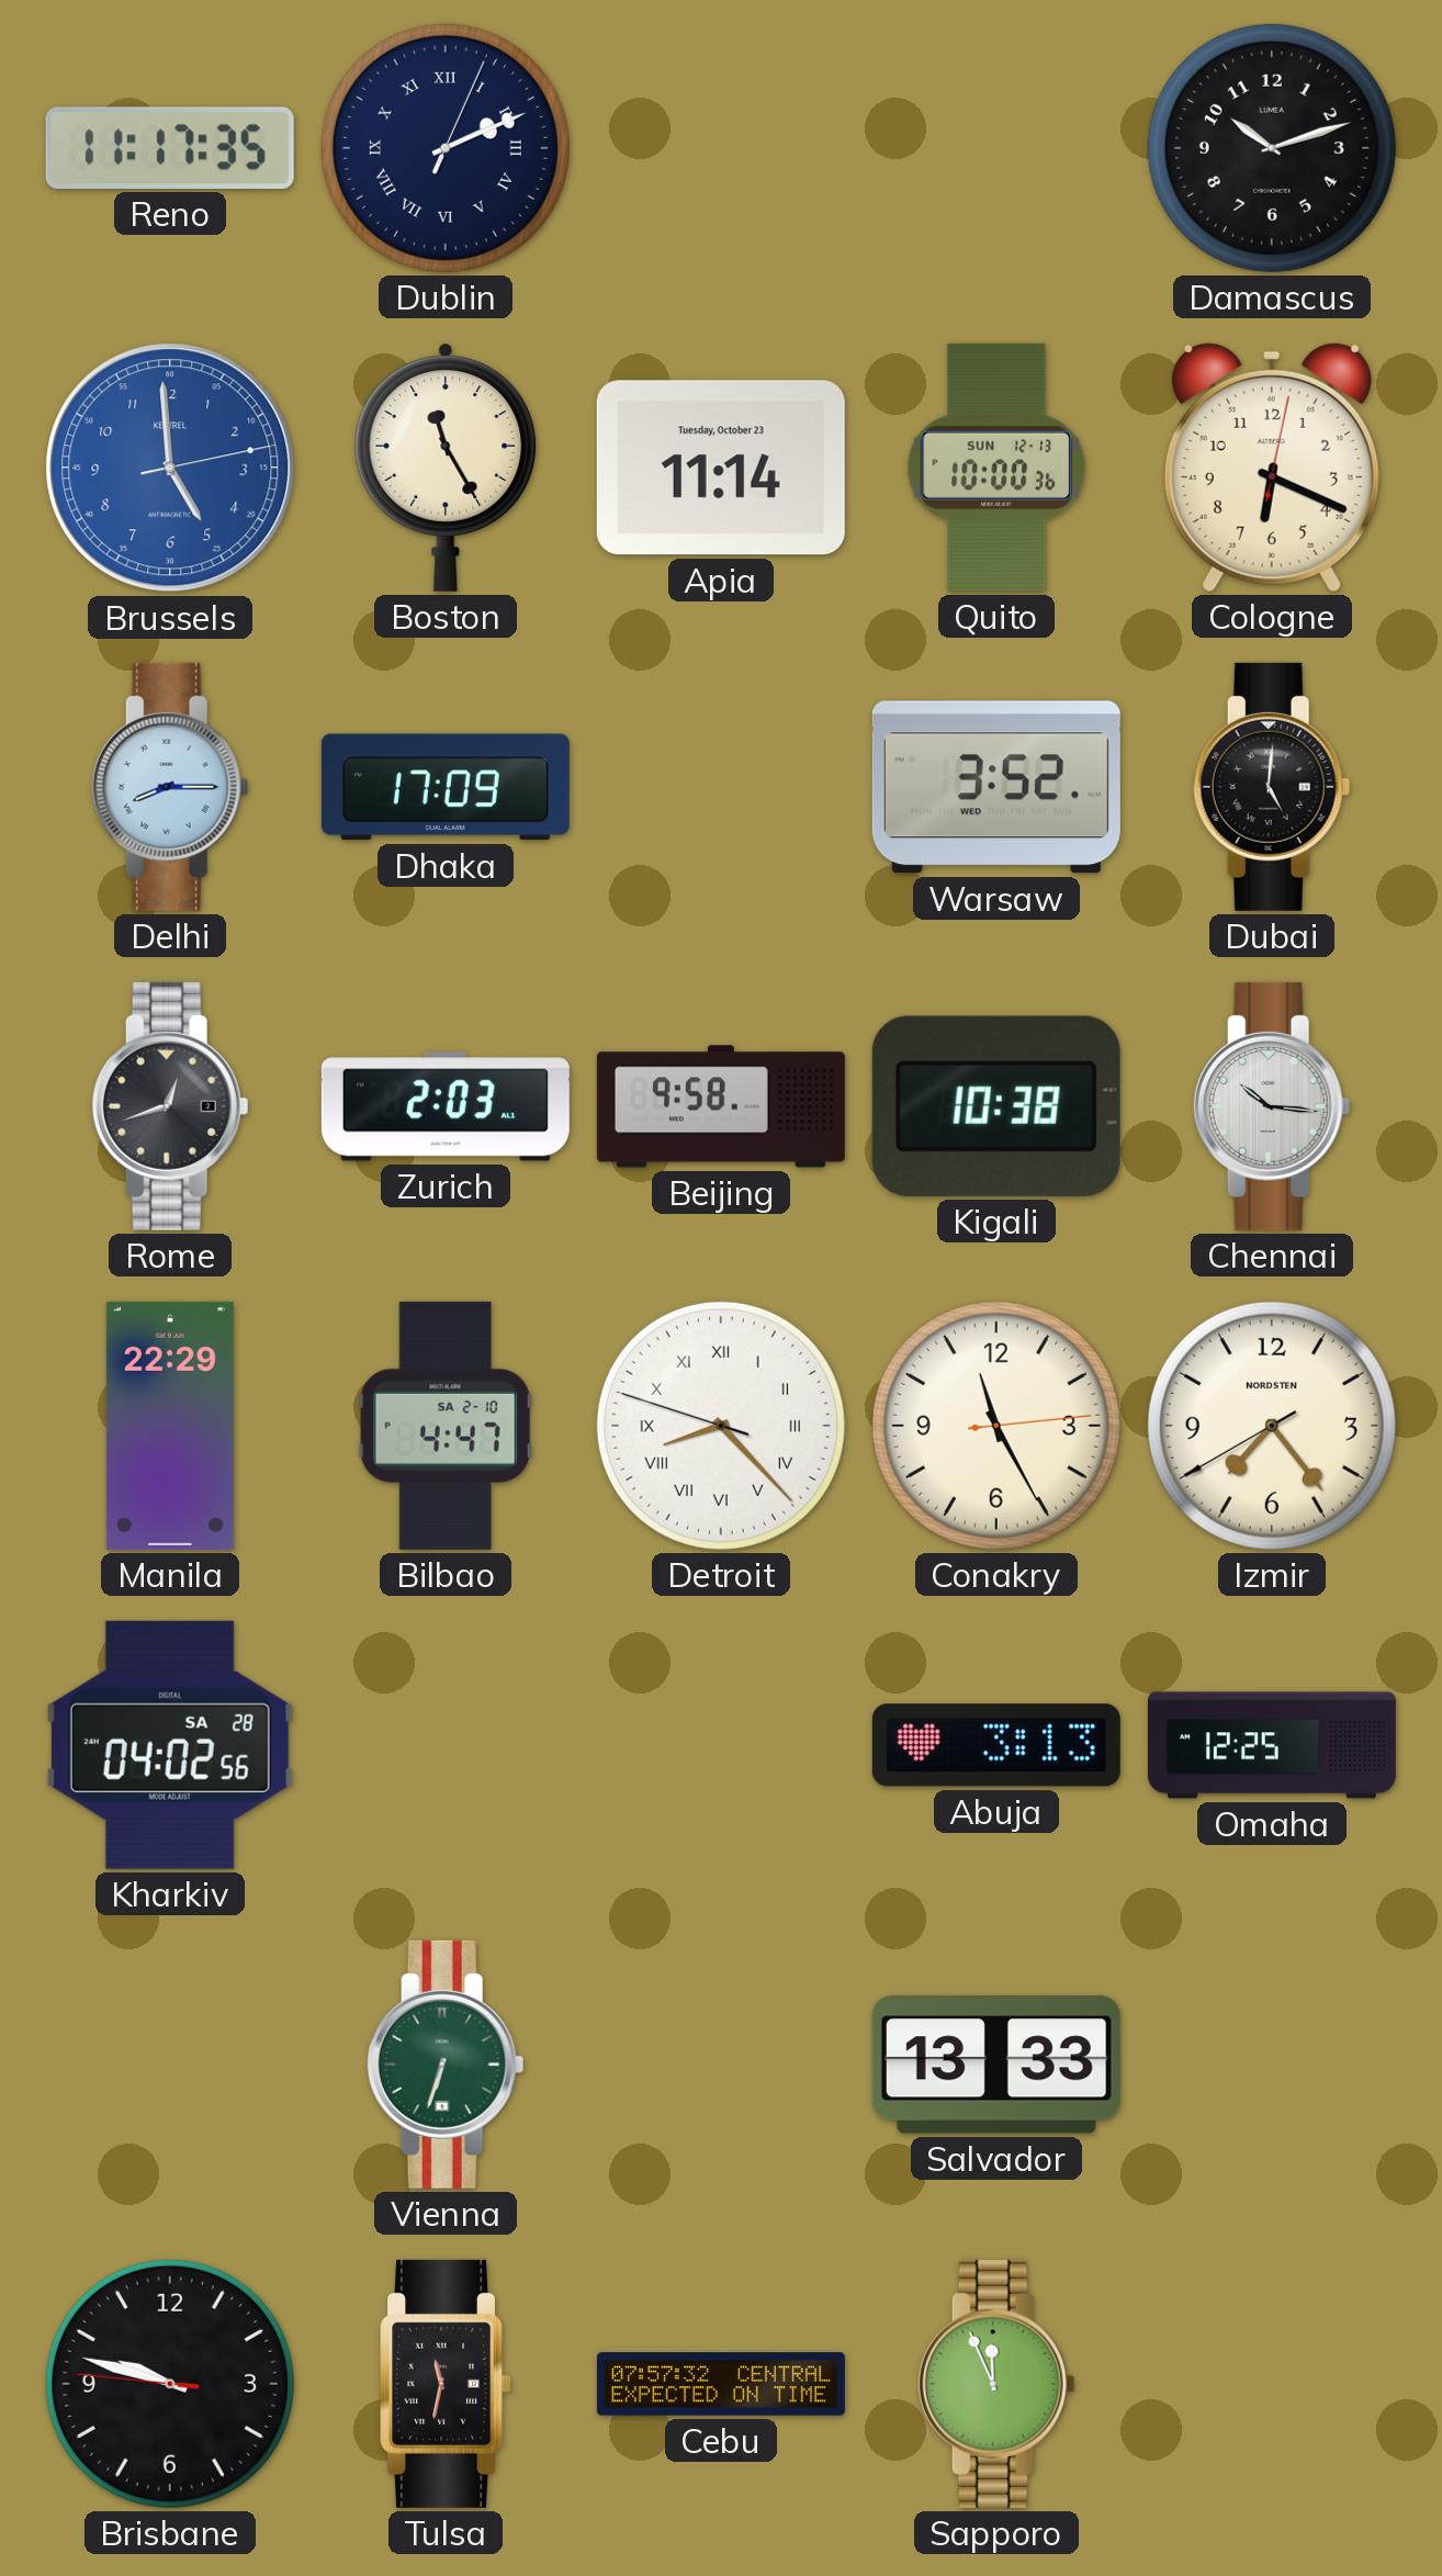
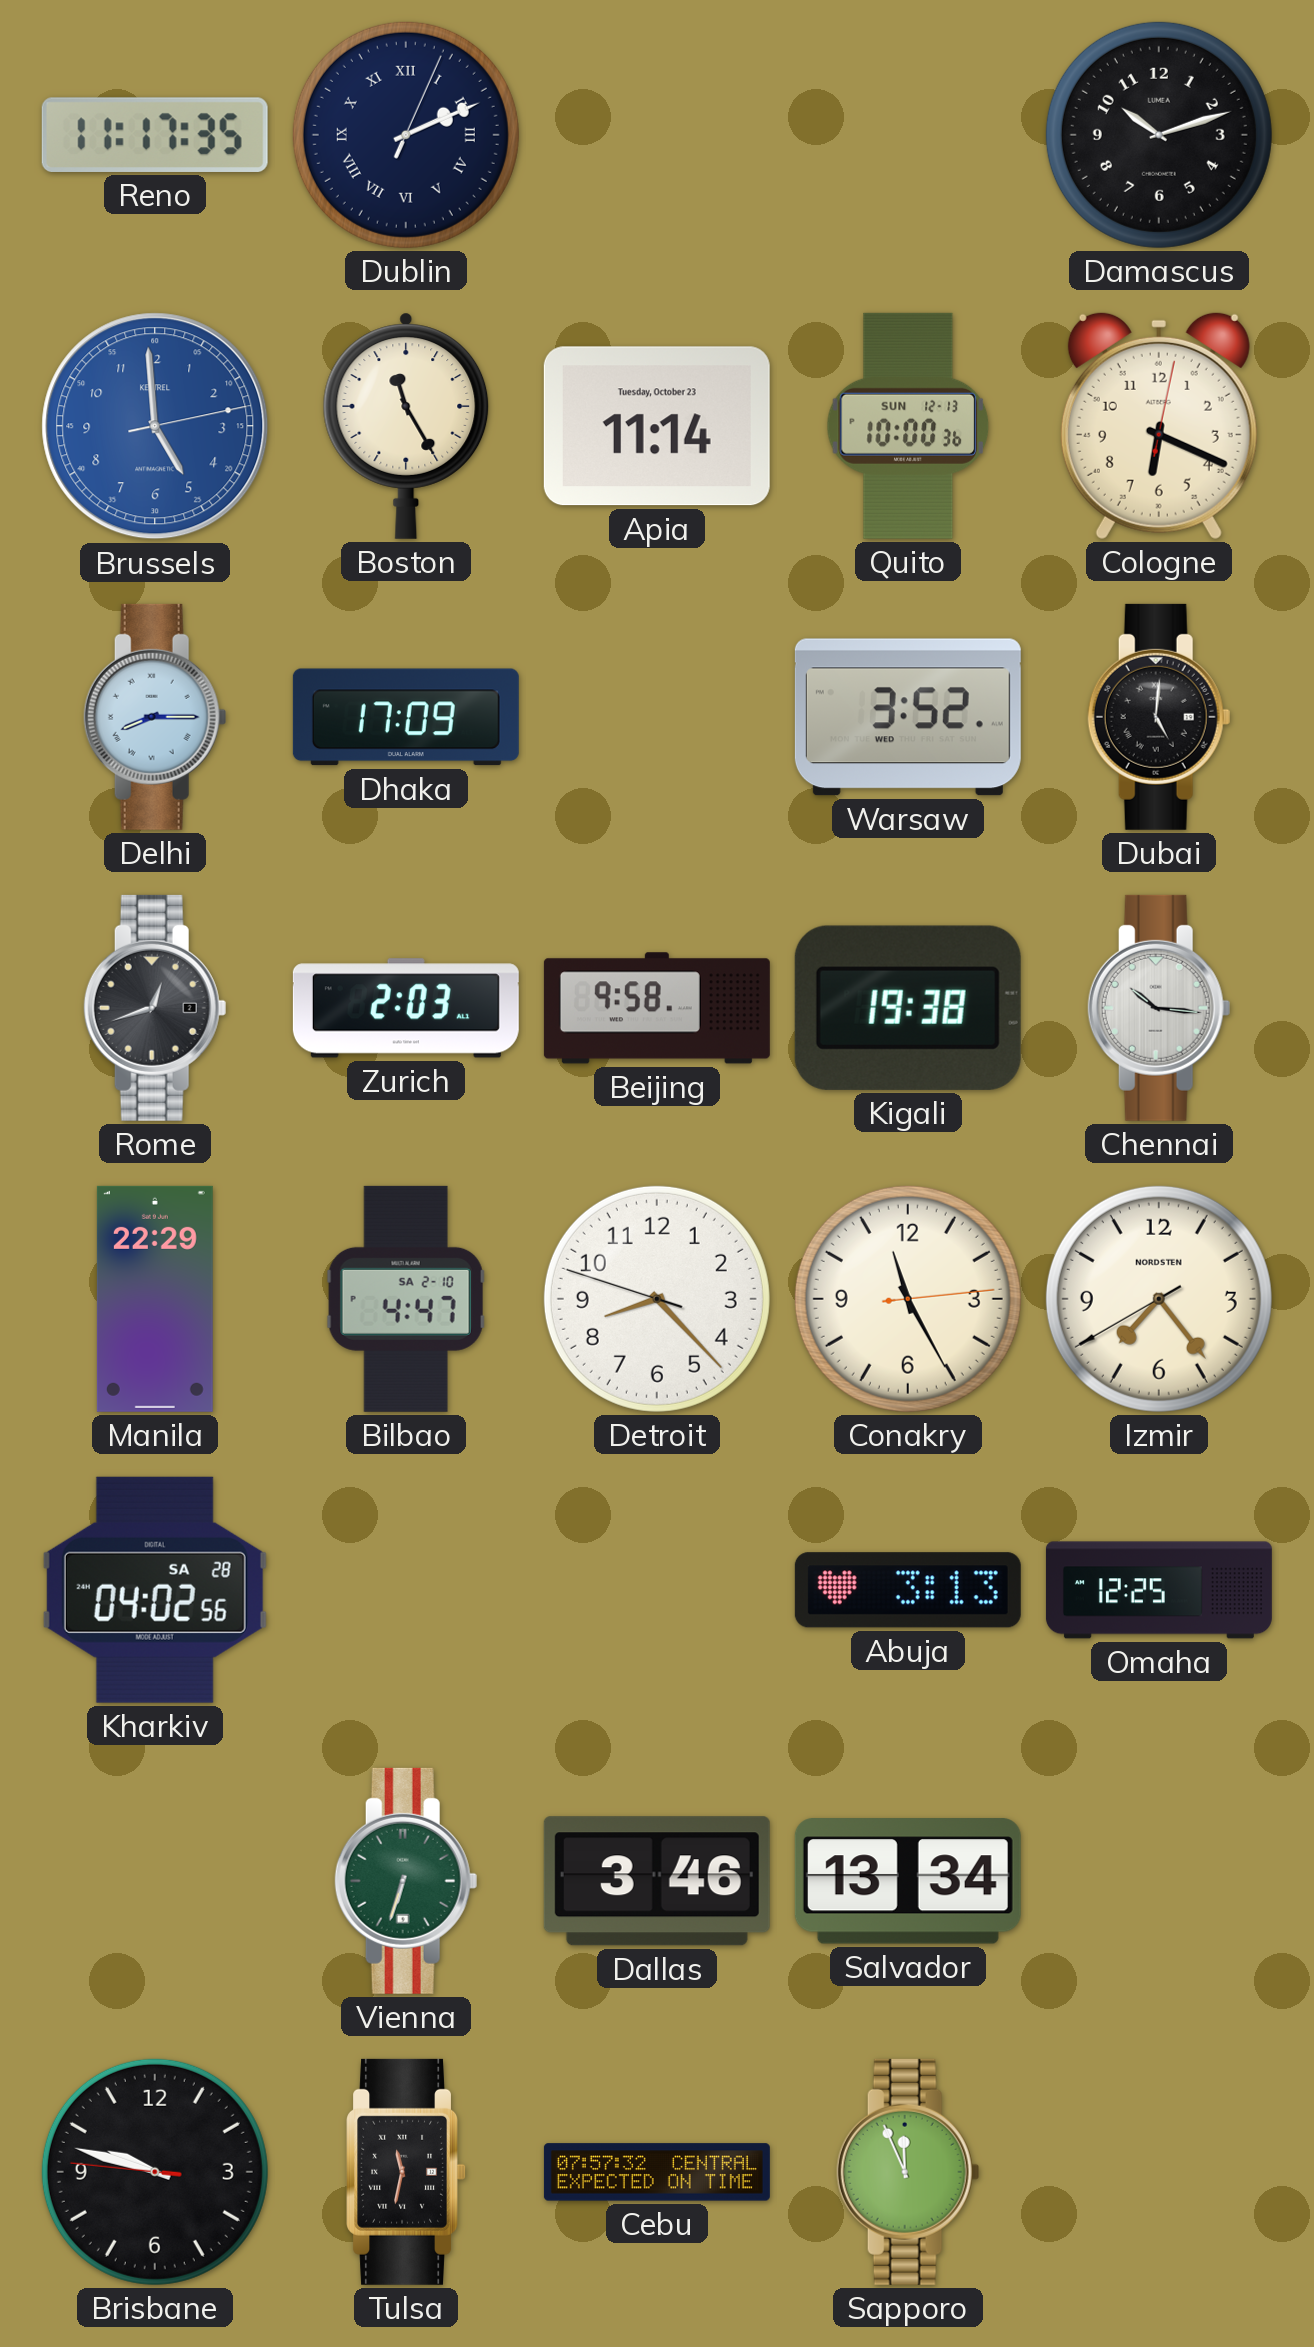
Kigali: 10:38 -> 19:38
Detroit numerals: Roman -> Arabic
Dallas: none -> 3:46
Salvador: 13:33 -> 13:34
